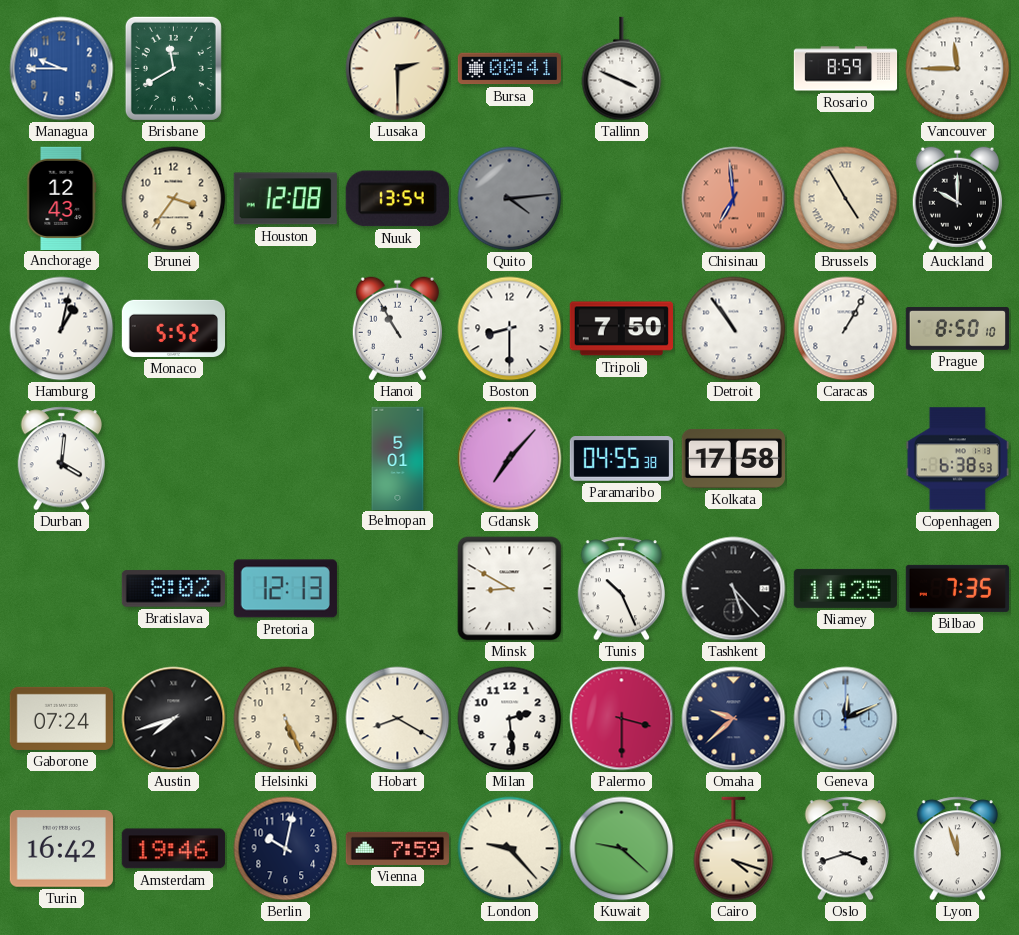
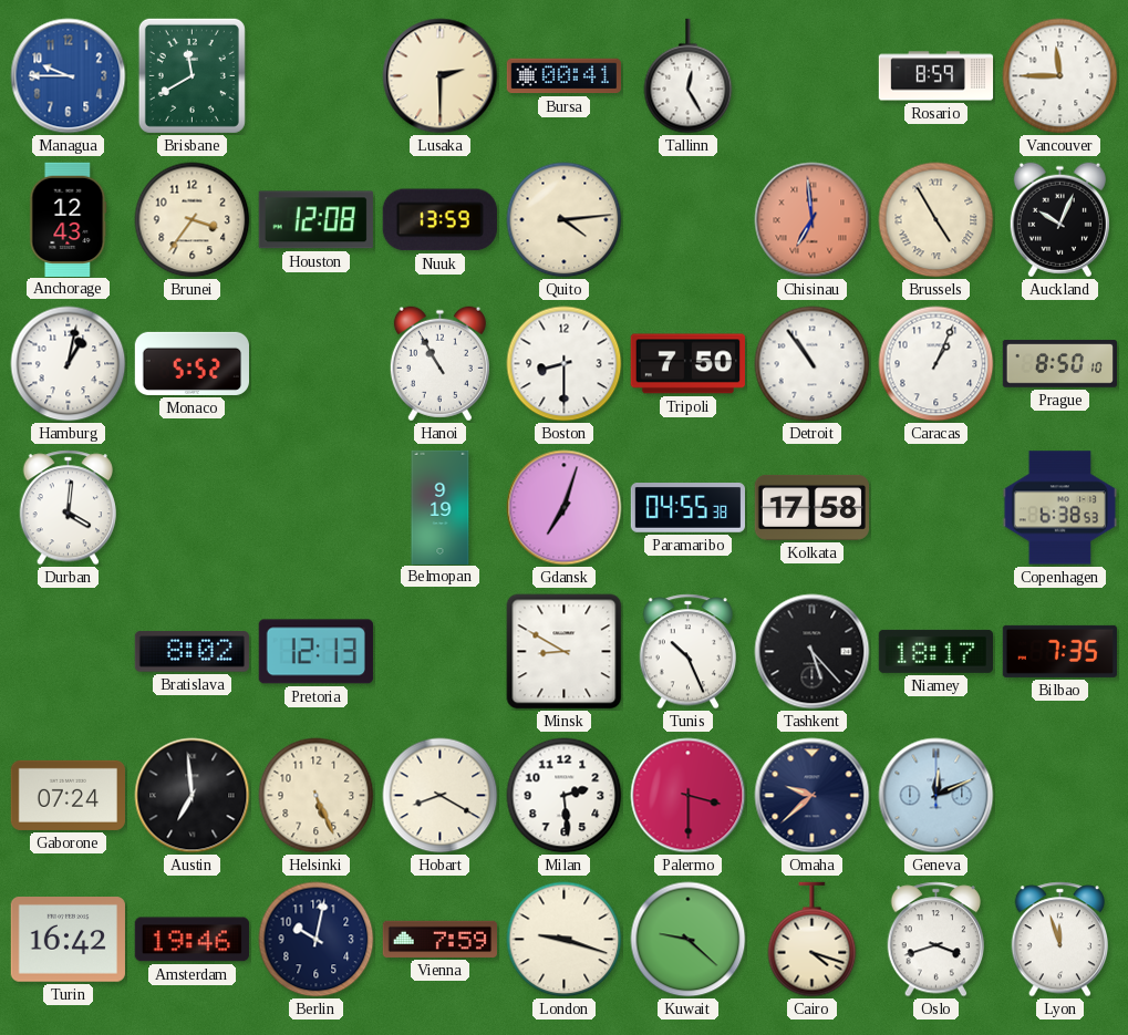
Tallinn: 3:49 -> 12:25
Nuuk: 13:54 -> 13:59
Quito dial: grey -> cream
Auckland: 10:00 -> 10:04
Caracas: 1:05 -> 1:04
Belmopan: 5:01 -> 9:19
Gdansk: 7:07 -> 7:03
Niamey: 11:25 -> 18:17
Austin: 7:42 -> 6:59
London: 9:23 -> 9:18
